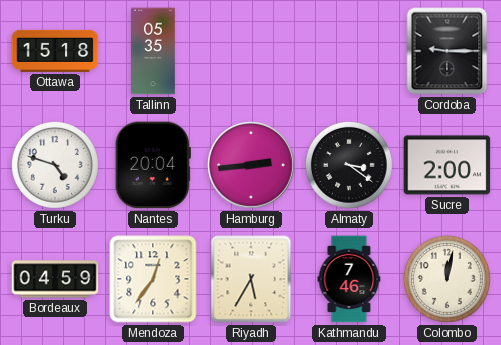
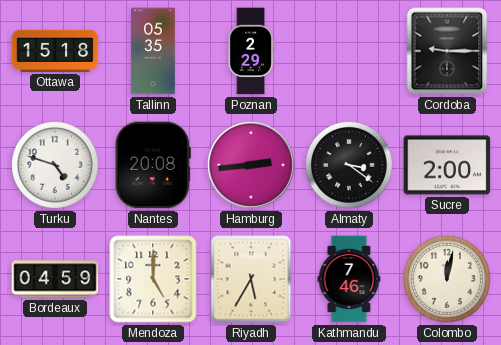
Poznan: none -> 2:29
Nantes: 20:04 -> 20:08
Mendoza: 12:36 -> 5:00
